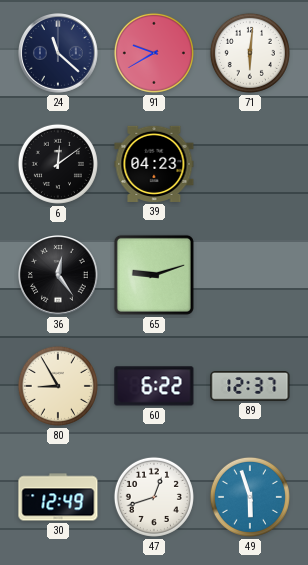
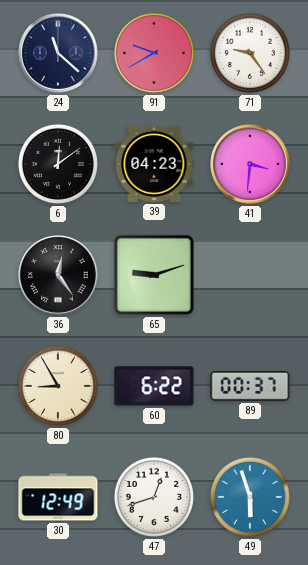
71: 6:01 -> 9:24
41: none -> 3:31
89: 12:37 -> 00:37
